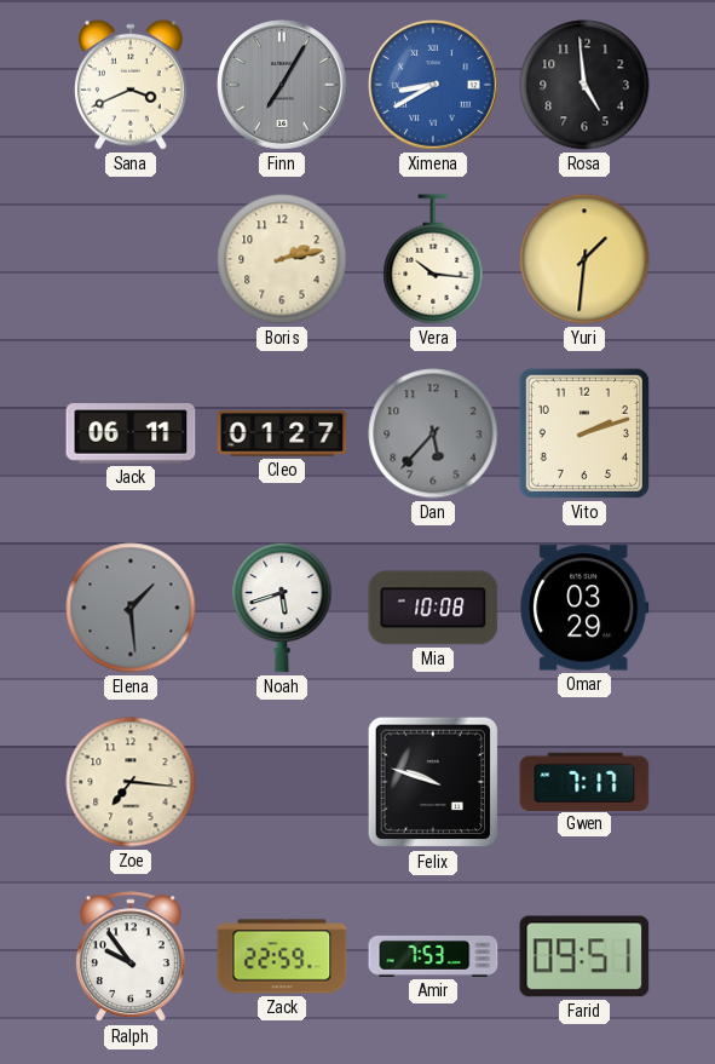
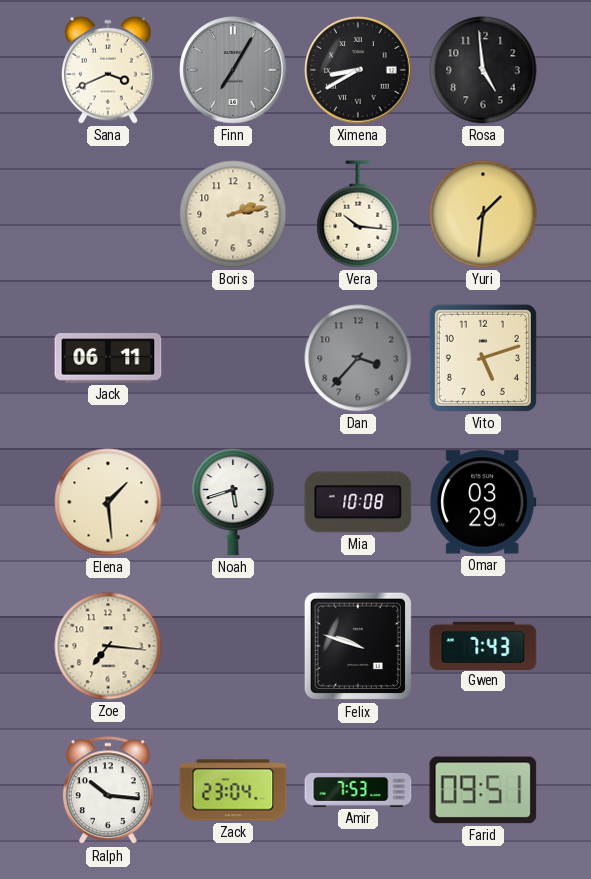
Ximena dial: blue -> black
Cleo: 01:27 -> none
Dan: 5:37 -> 3:37
Vito: 2:12 -> 5:12
Elena dial: grey -> cream
Gwen: 7:17 -> 7:43
Ralph: 9:54 -> 10:16
Zack: 22:59 -> 23:04
